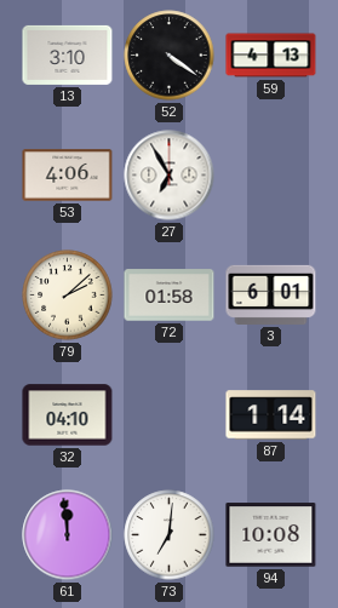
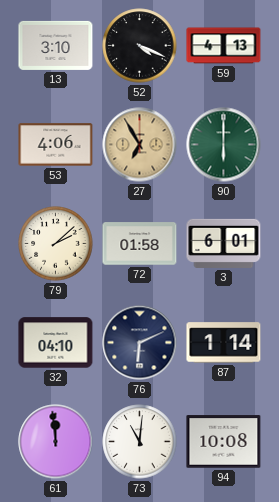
52: 4:21 -> 4:19
27 dial: white -> champagne
90: none -> 6:00
76: none -> 6:11
73: 7:01 -> 11:01
